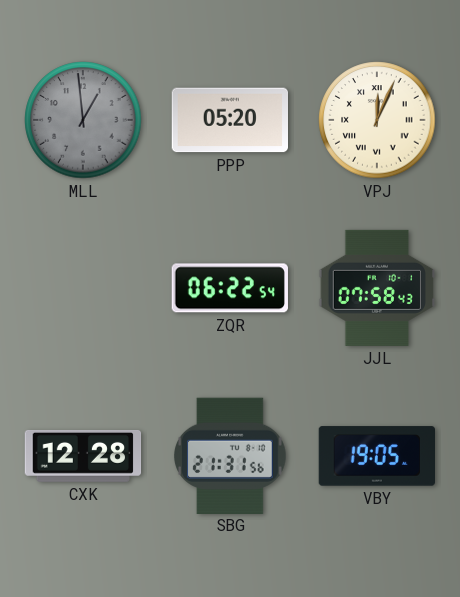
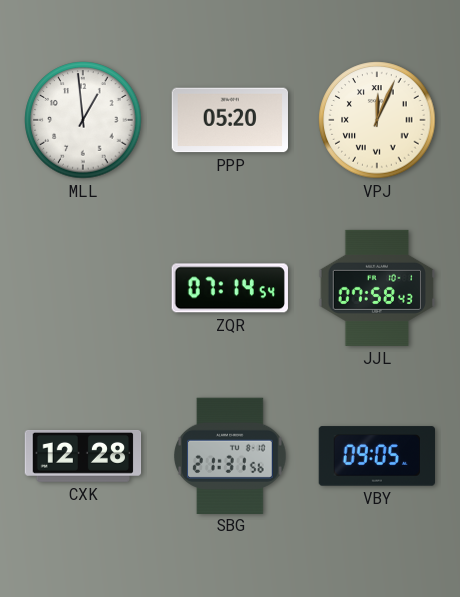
MLL dial: grey -> white
ZQR: 06:22 -> 07:14
VBY: 19:05 -> 09:05
